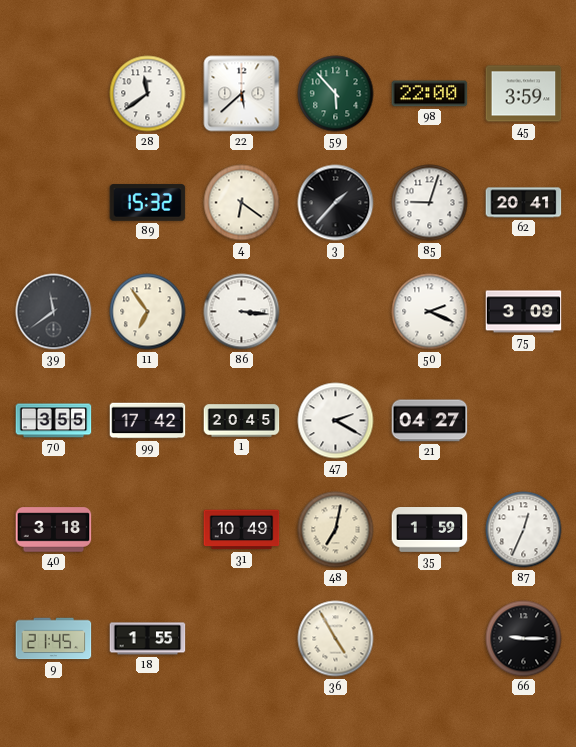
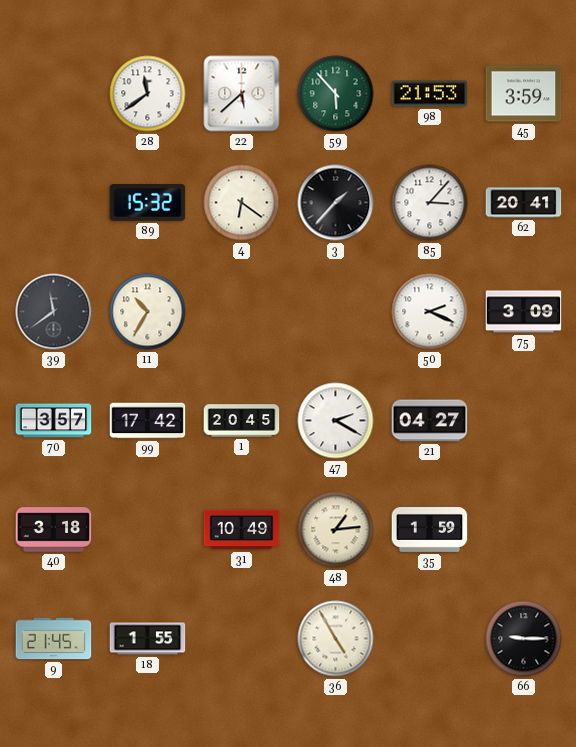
98: 22:00 -> 21:53
85: 9:03 -> 3:07
11: 6:54 -> 10:35
86: 3:16 -> none
70: 3:55 -> 3:57
48: 7:02 -> 1:14
87: 12:34 -> none
